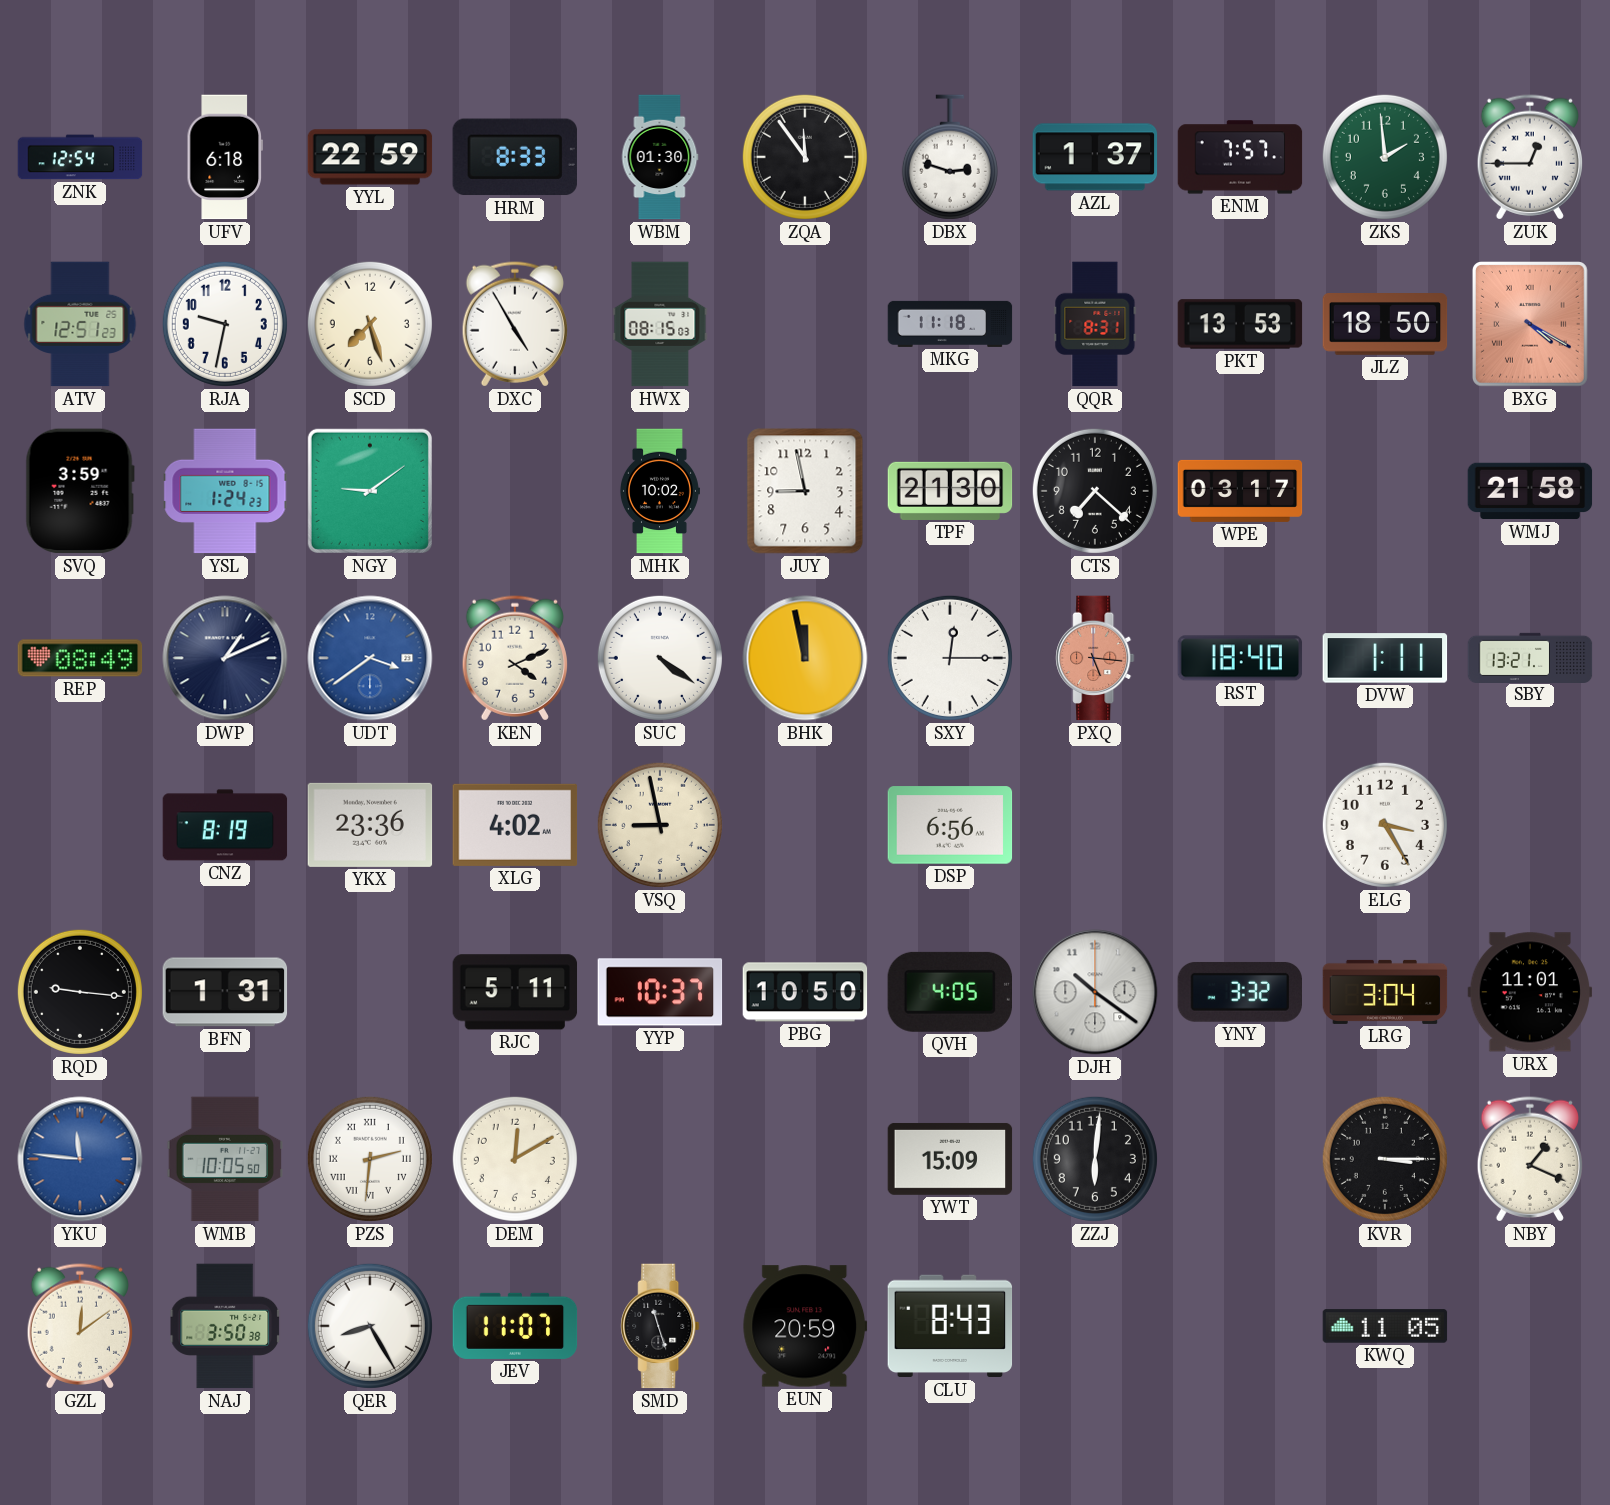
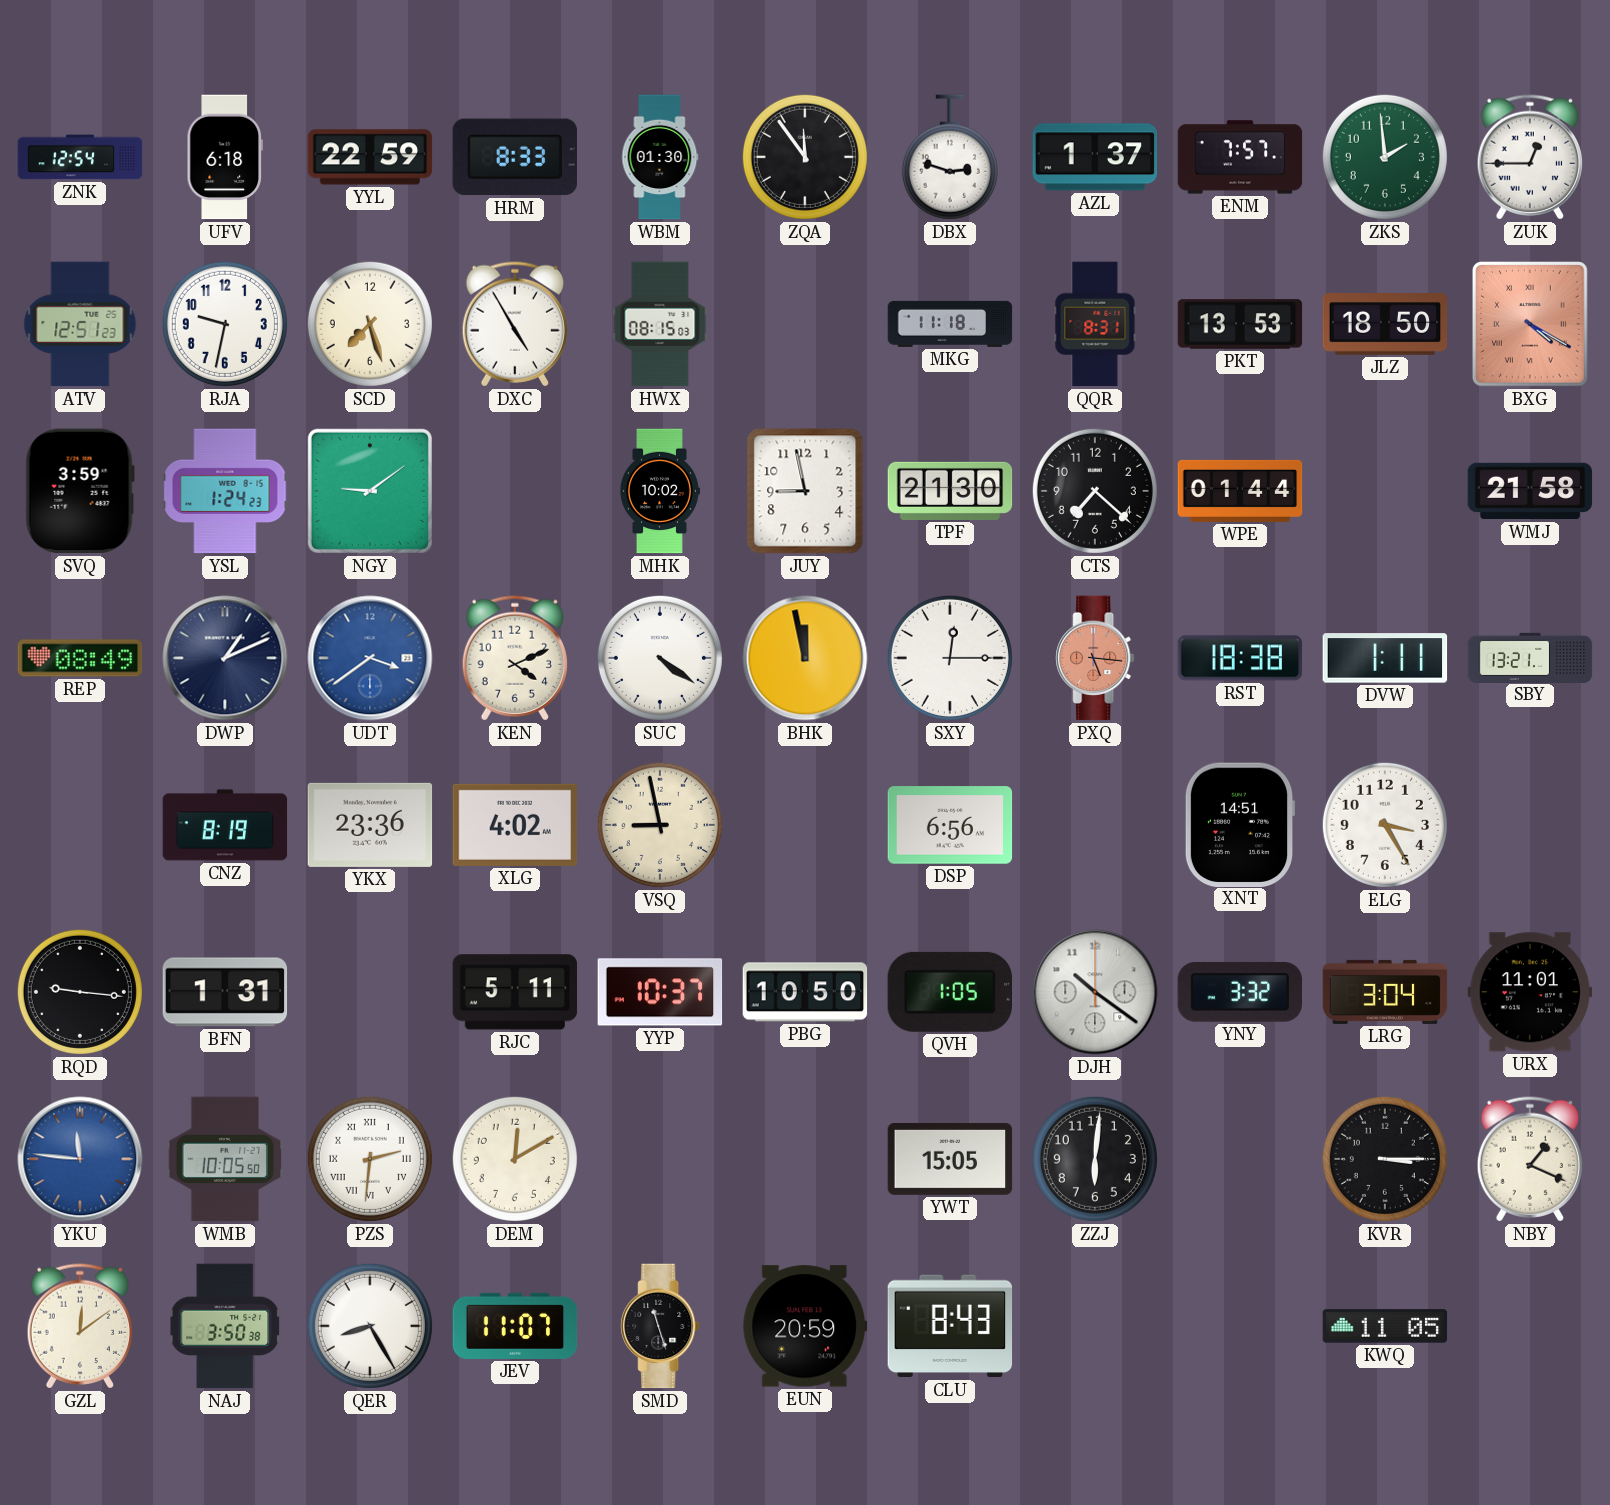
WPE: 03:17 -> 01:44
RST: 18:40 -> 18:38
XNT: none -> 14:51
QVH: 4:05 -> 1:05
YWT: 15:09 -> 15:05
